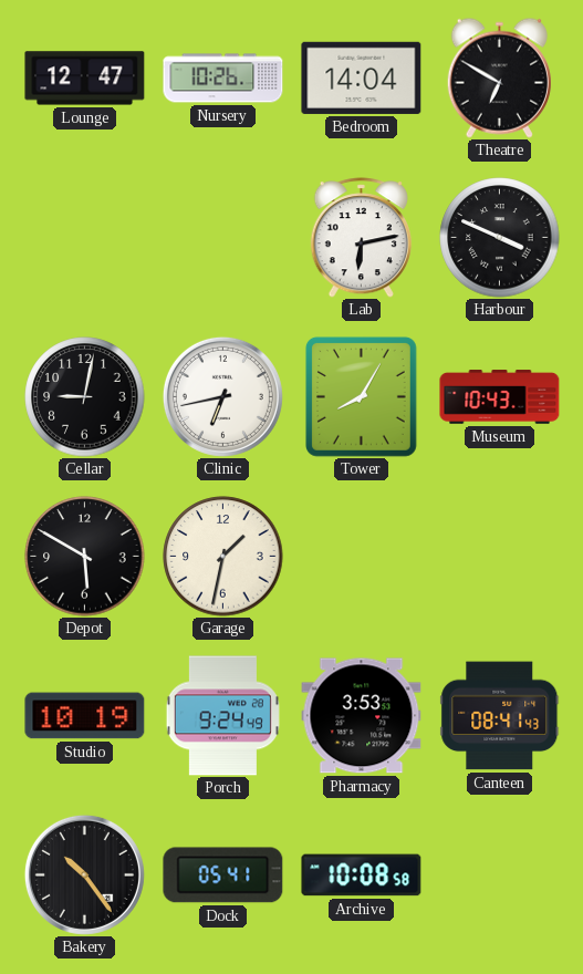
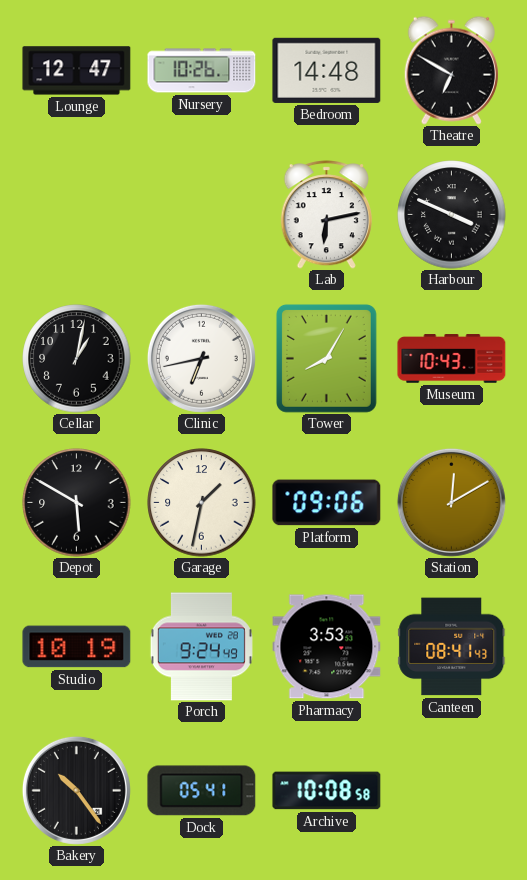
Bedroom: 14:04 -> 14:48
Cellar: 9:02 -> 1:02
Platform: none -> 09:06
Station: none -> 12:10
